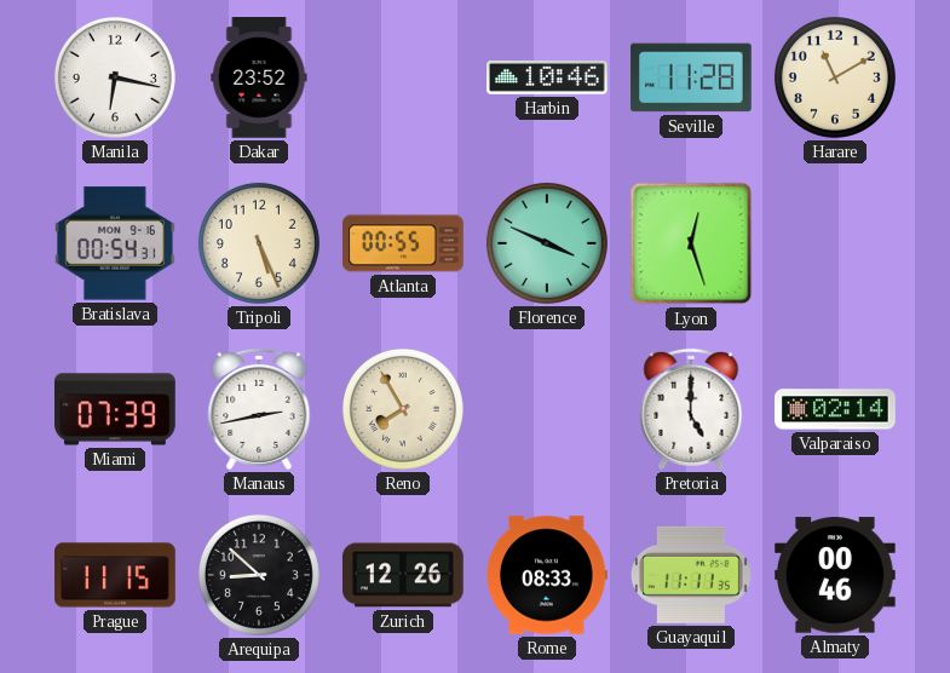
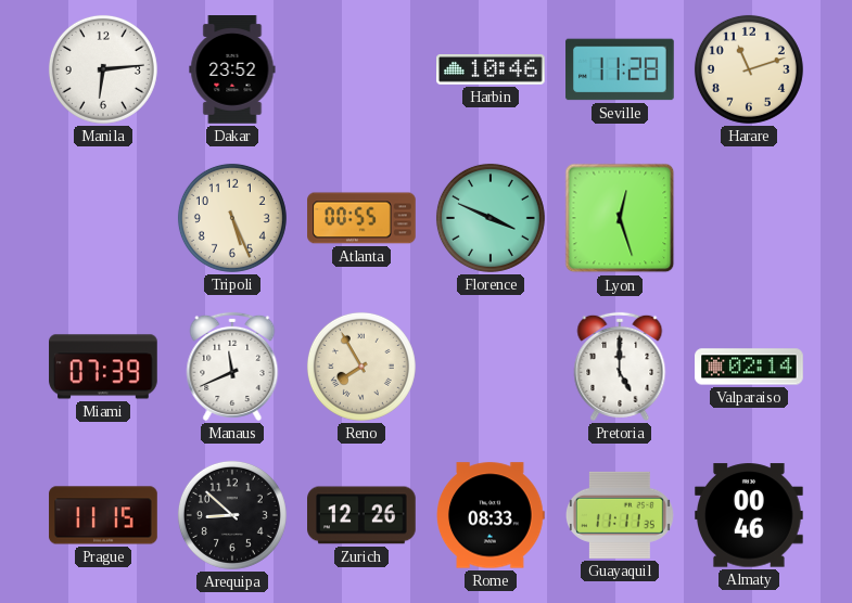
Manila: 6:17 -> 6:14
Harare: 11:10 -> 11:12
Bratislava: 00:54 -> none
Manaus: 2:43 -> 11:41
